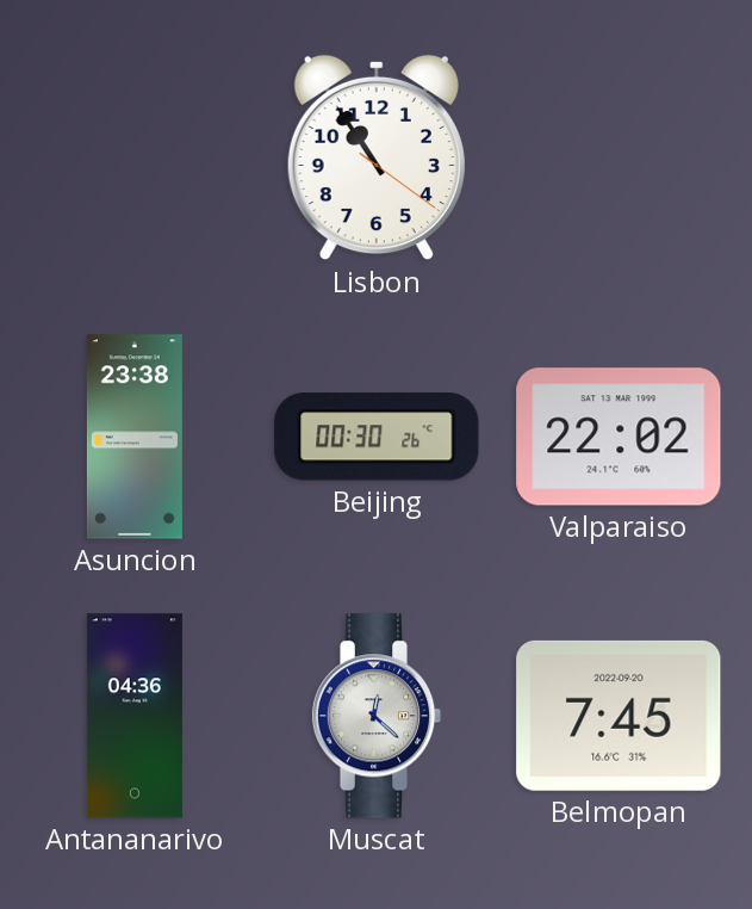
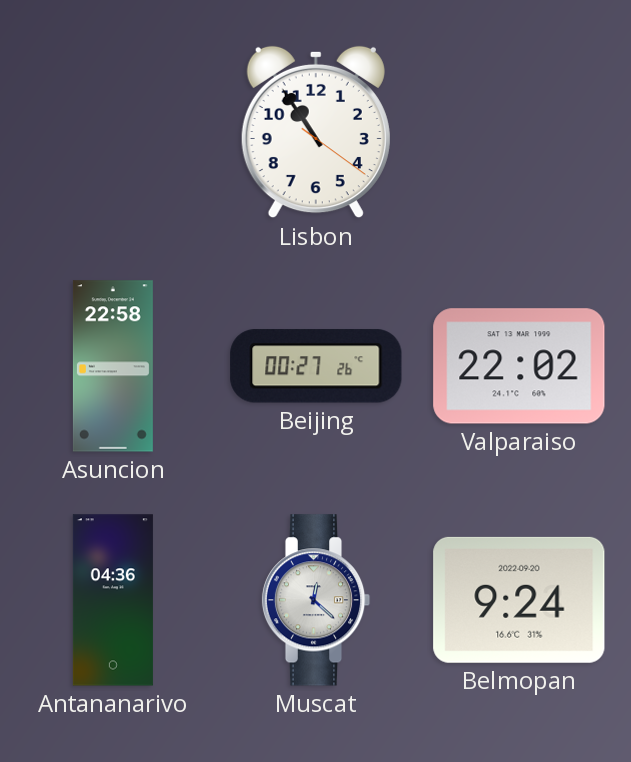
Asuncion: 23:38 -> 22:58
Beijing: 00:30 -> 00:27
Belmopan: 7:45 -> 9:24
